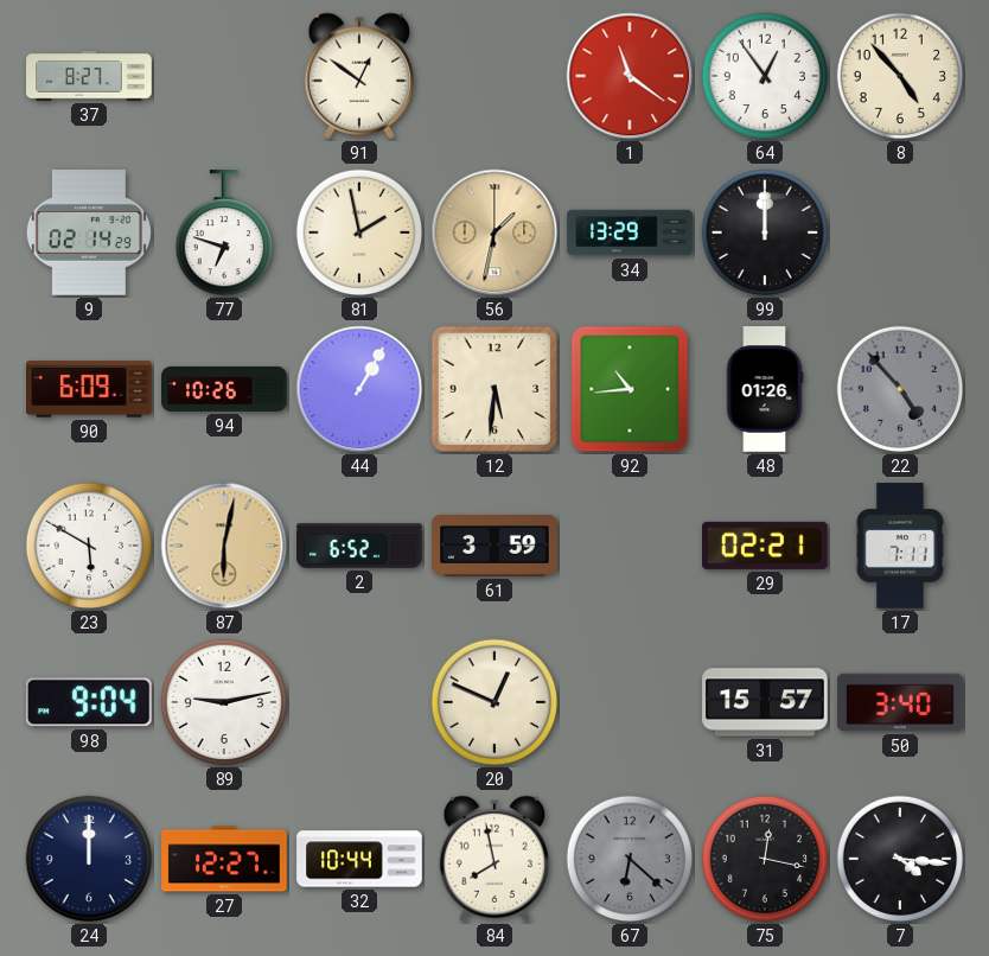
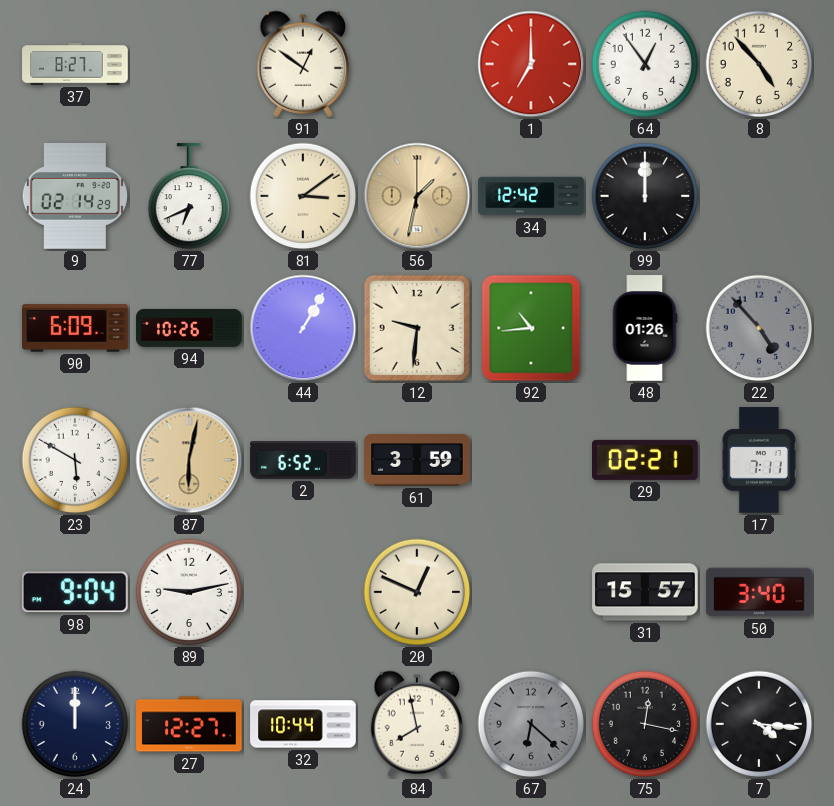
1: 11:21 -> 7:00
77: 6:48 -> 6:41
81: 1:58 -> 3:09
34: 13:29 -> 12:42
12: 5:31 -> 9:31
